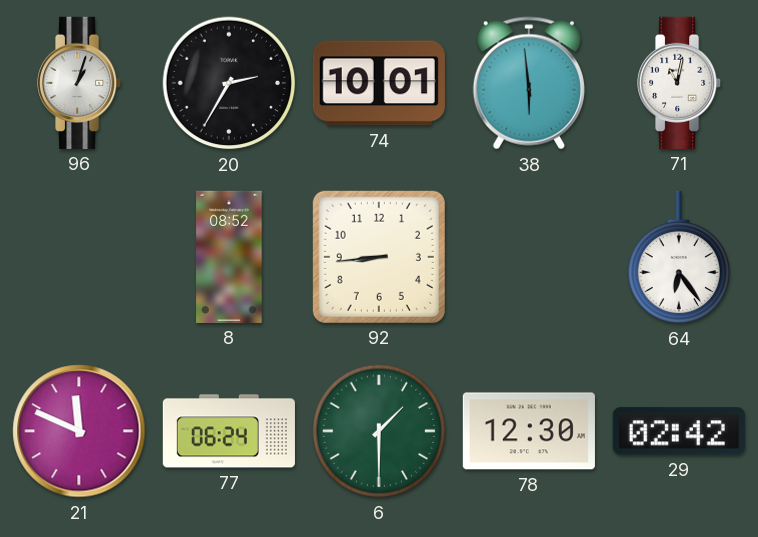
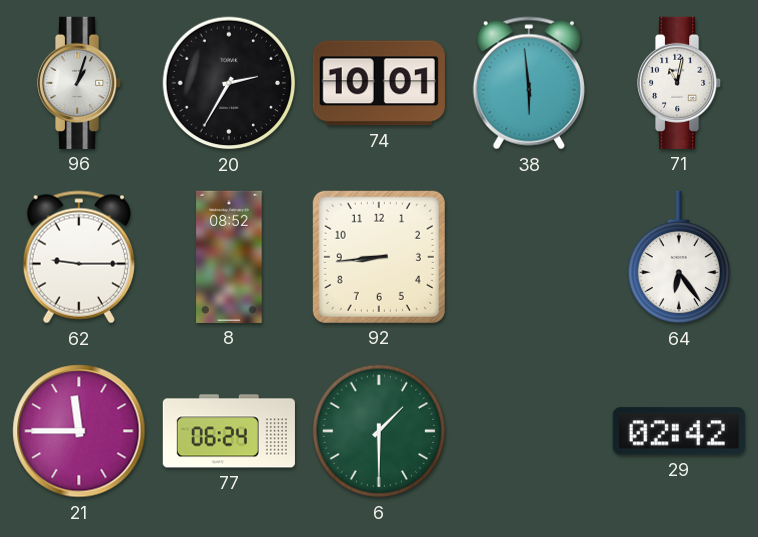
62: none -> 9:15
21: 11:49 -> 11:45
78: 12:30 -> none
